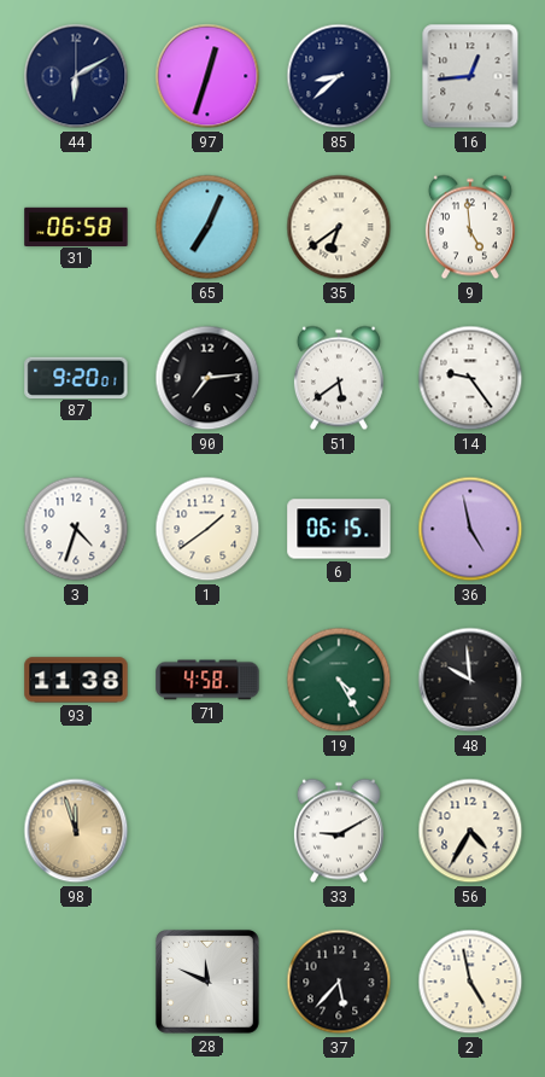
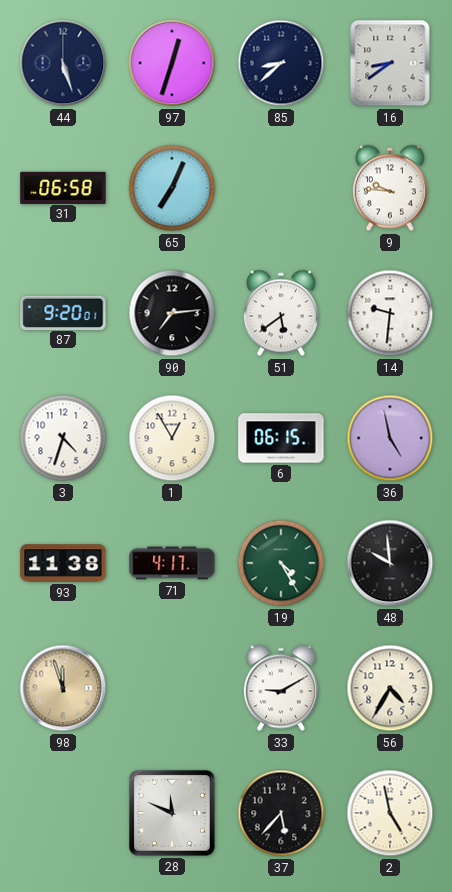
44: 6:10 -> 5:27
16: 12:44 -> 8:39
35: 6:39 -> none
9: 4:59 -> 9:46
14: 9:24 -> 9:31
1: 1:39 -> 12:55
71: 4:58 -> 4:17
